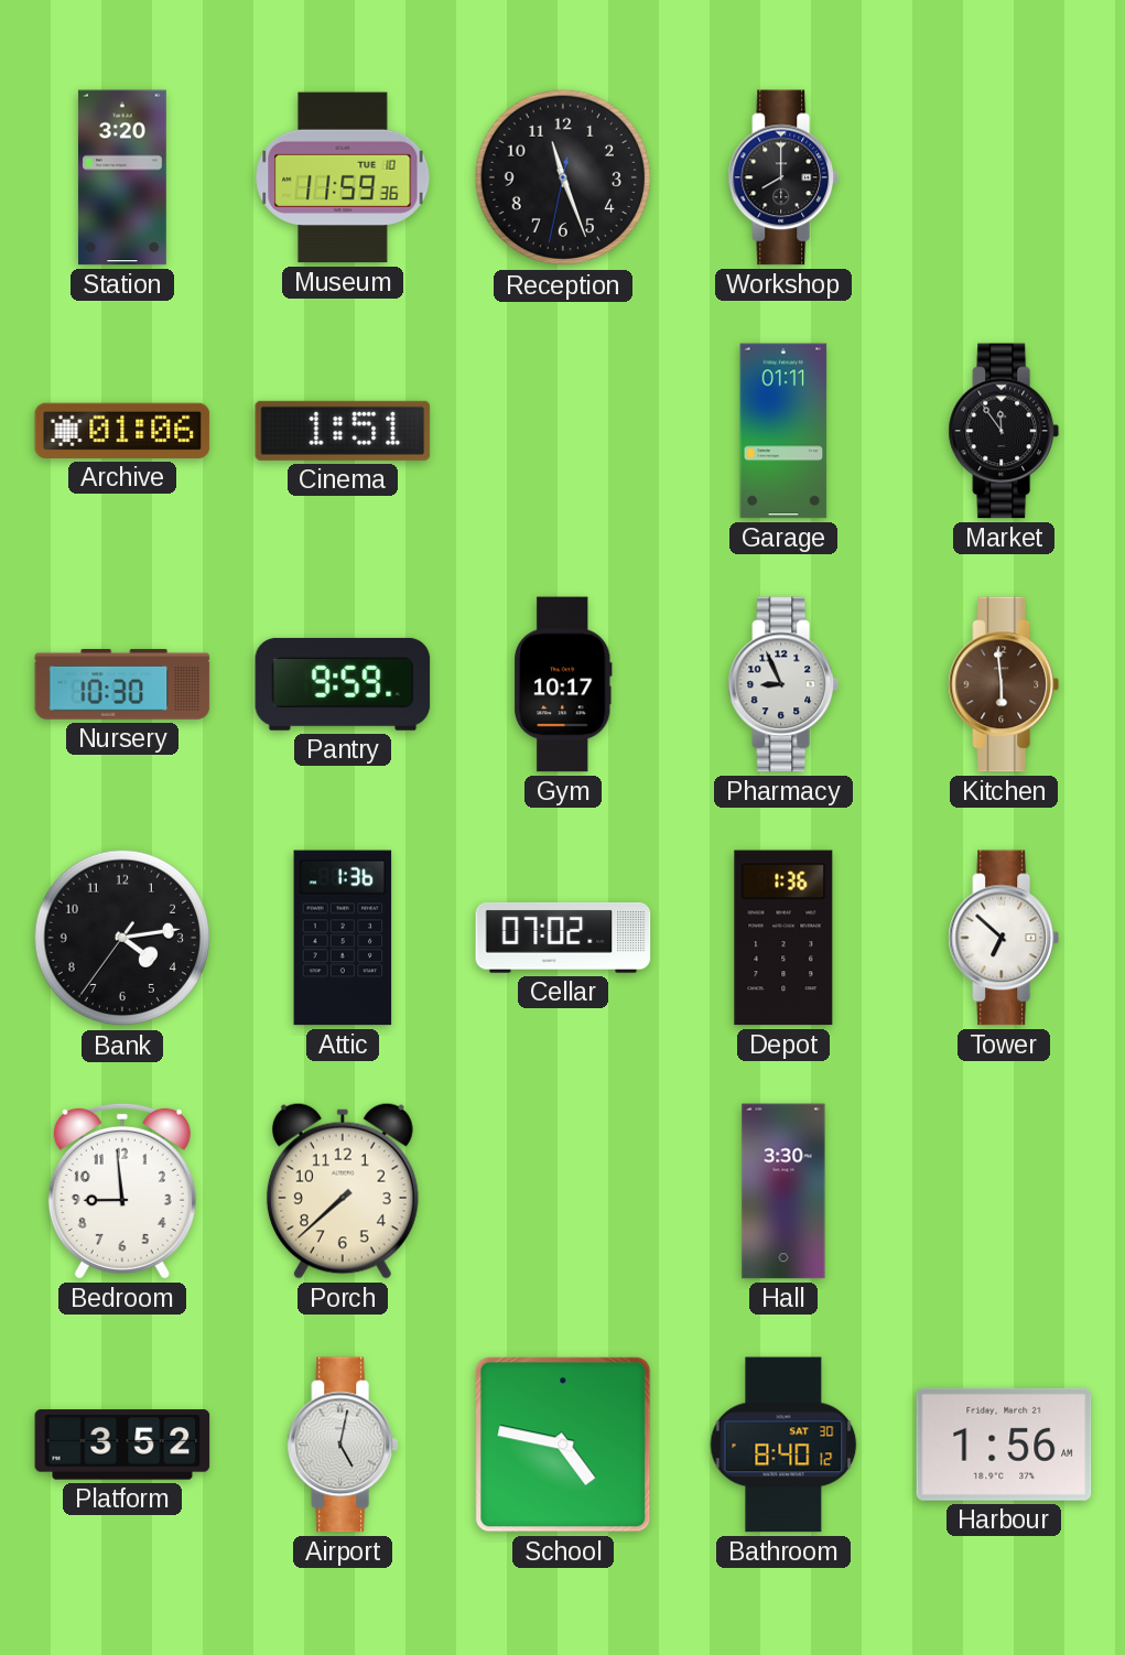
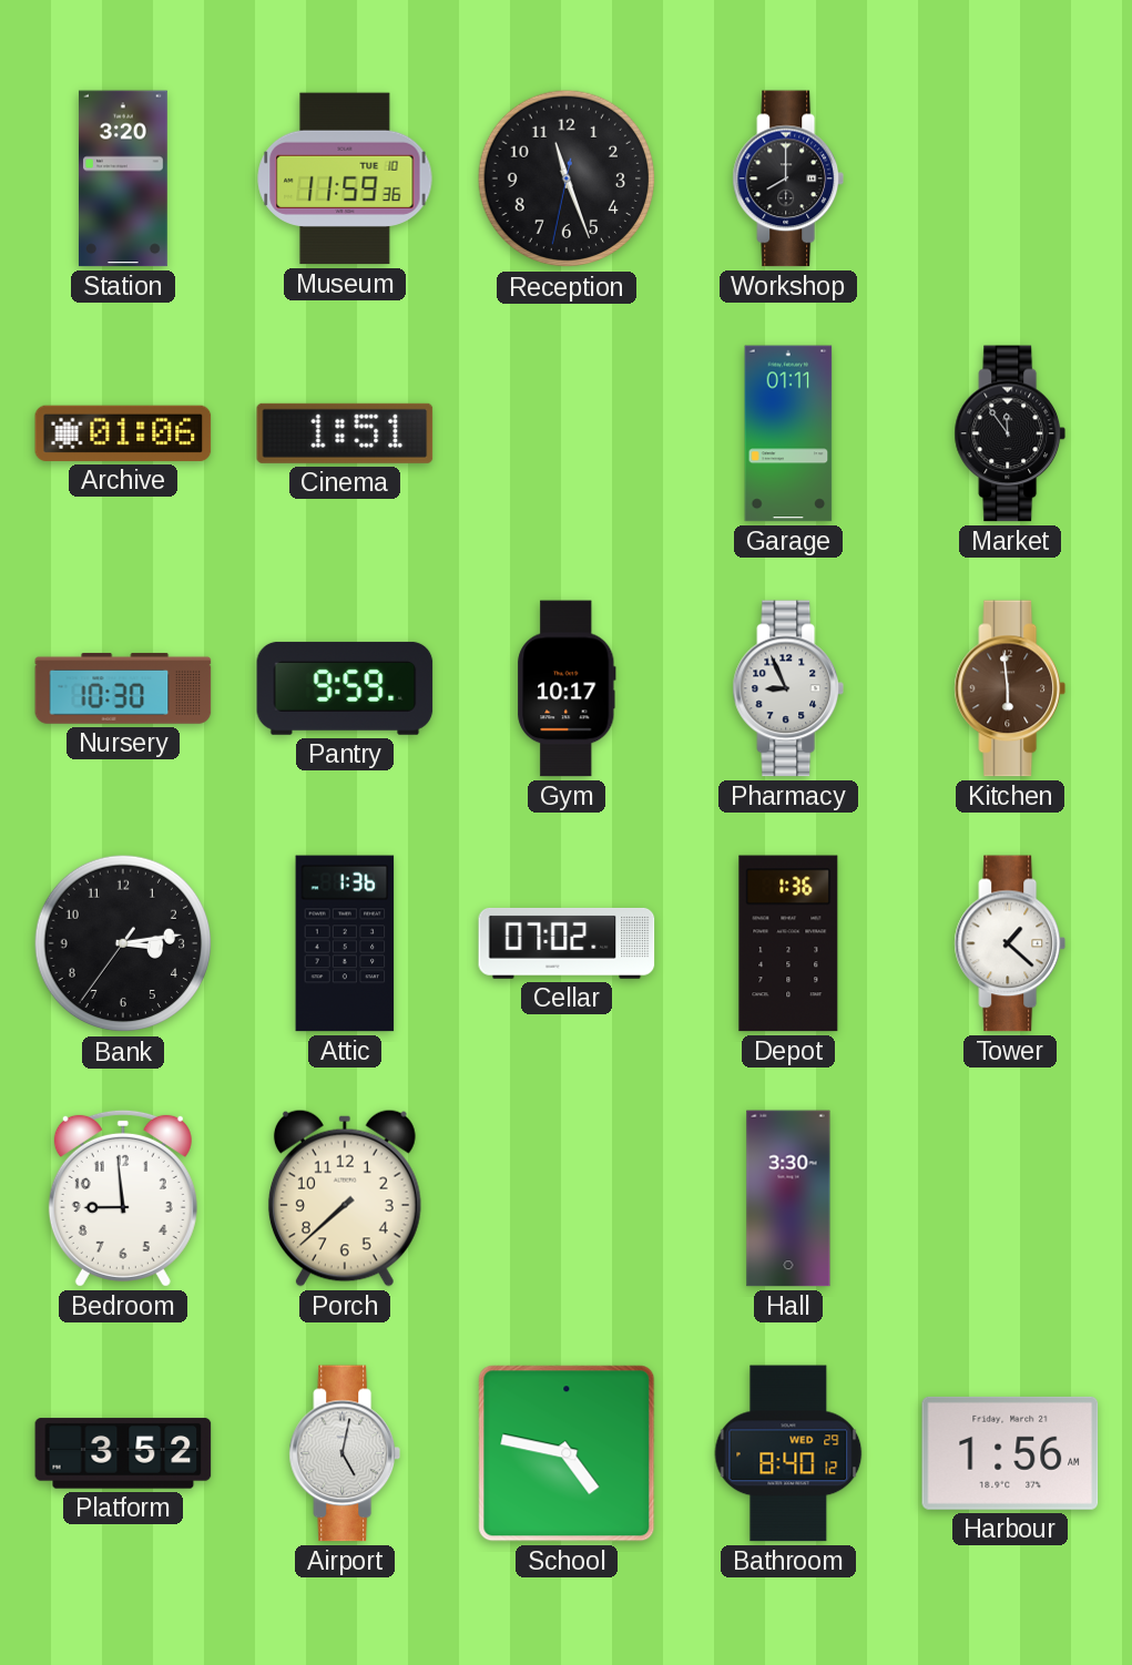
Bank: 4:13 -> 3:13
Tower: 6:52 -> 1:22
Bathroom date: SAT 30 -> WED 29
